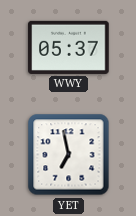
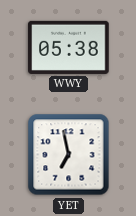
WWY: 05:37 -> 05:38
